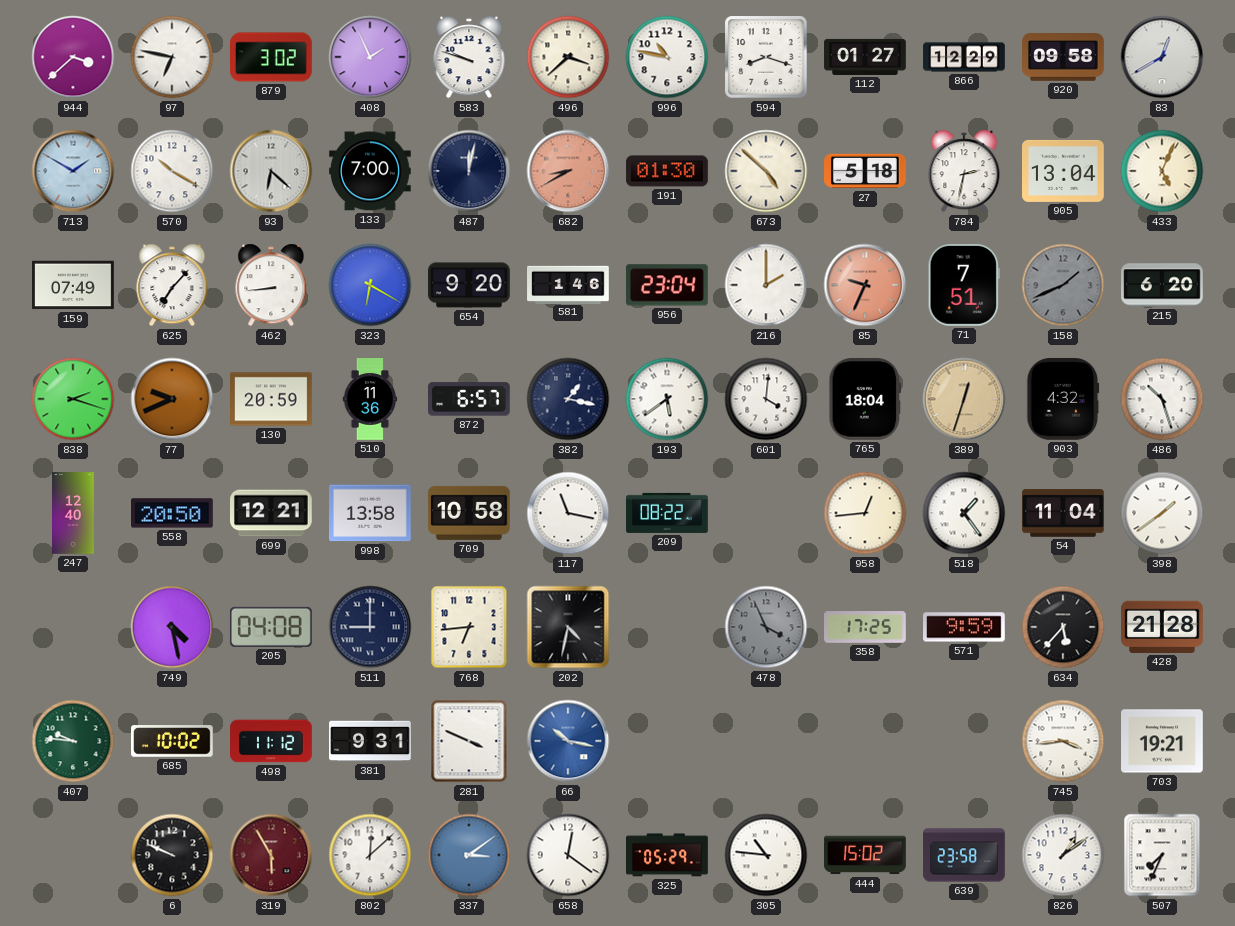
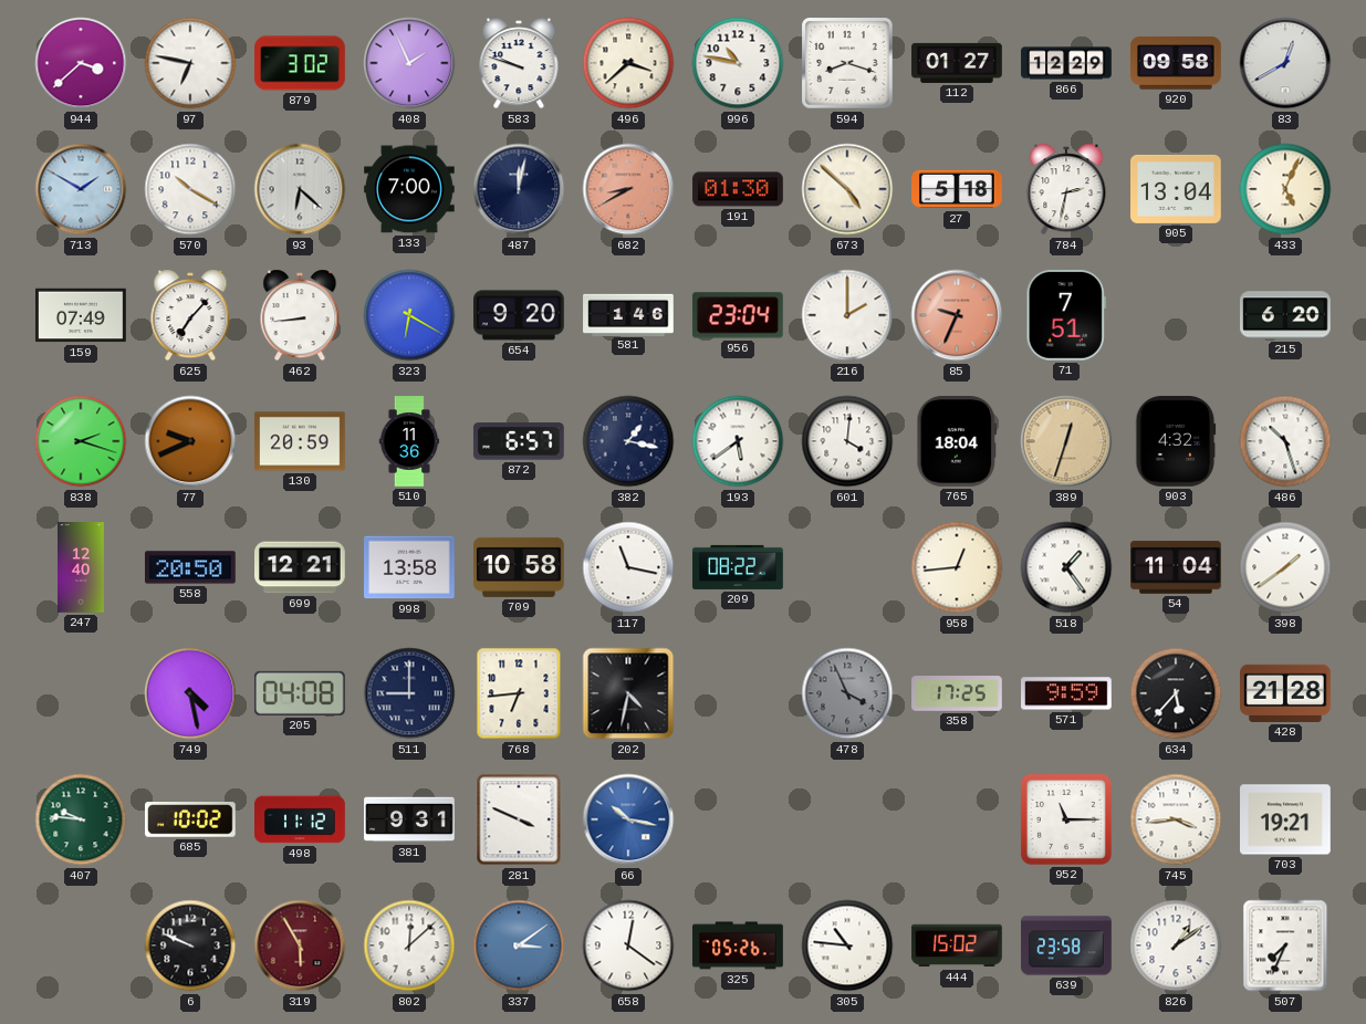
158: 1:41 -> none
952: none -> 11:15
325: 05:29 -> 05:26
